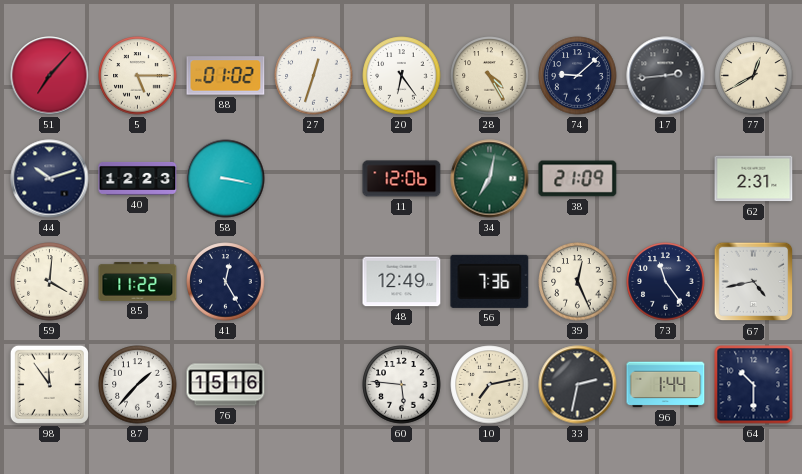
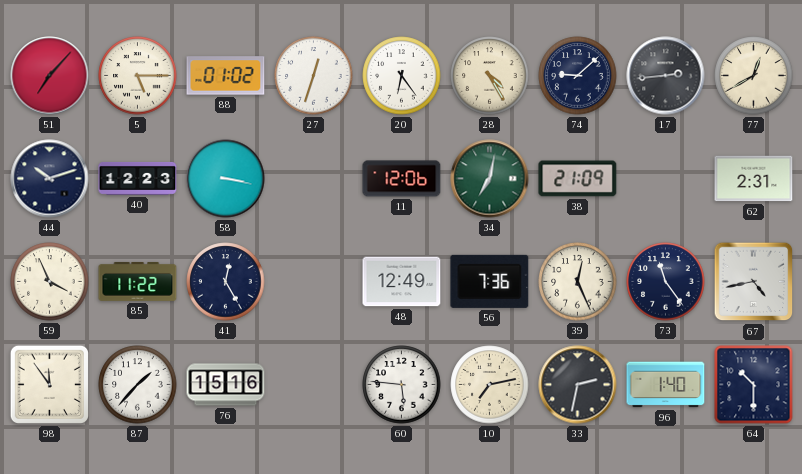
59: 4:01 -> 3:56
96: 1:44 -> 1:40
